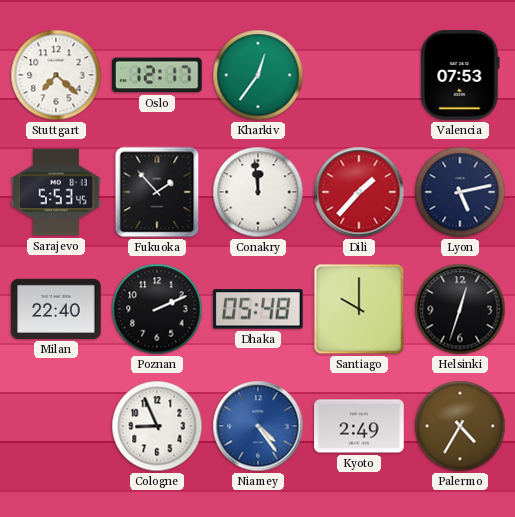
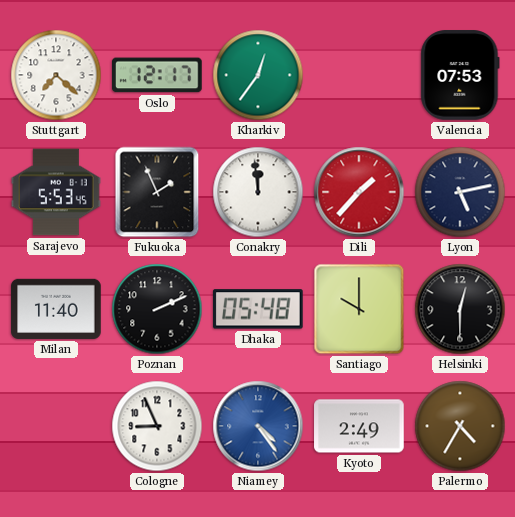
Fukuoka: 1:53 -> 1:56
Milan: 22:40 -> 11:40
Helsinki: 12:33 -> 12:30
